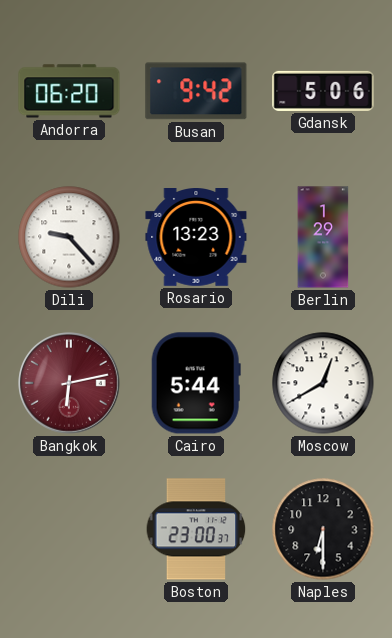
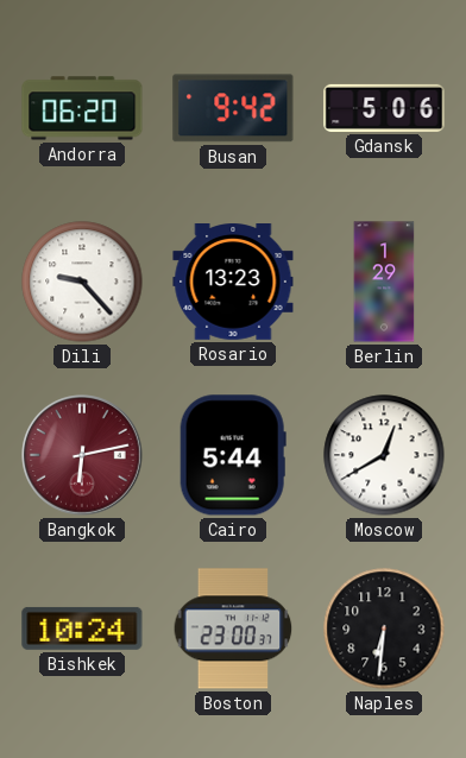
Bishkek: none -> 10:24
Naples: 6:30 -> 6:31
